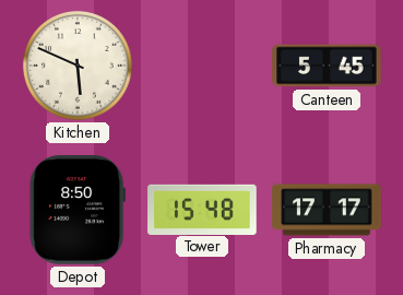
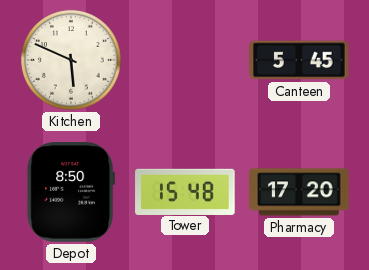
Pharmacy: 17:17 -> 17:20
